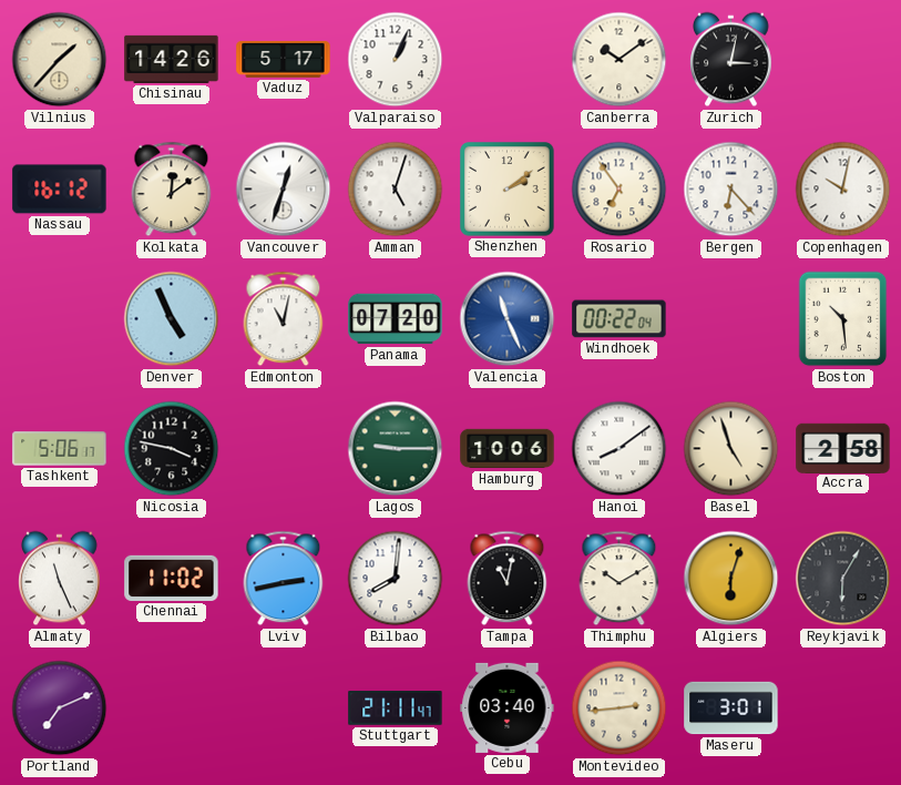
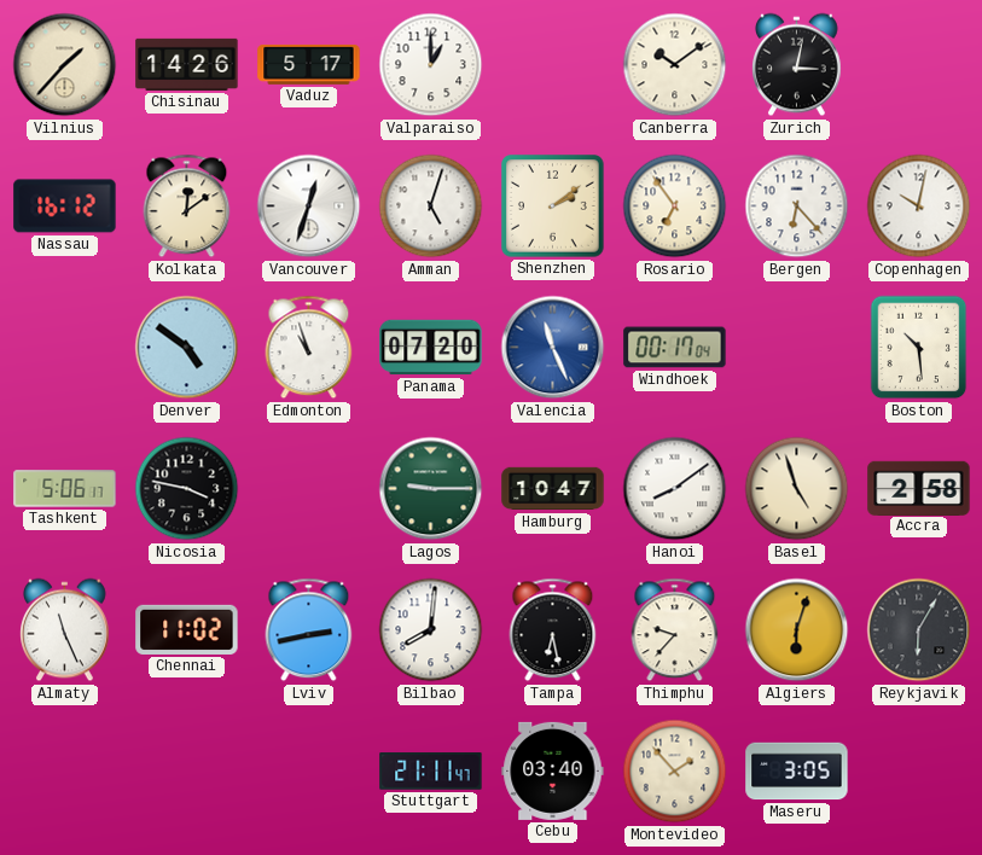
Valparaiso: 1:04 -> 1:00
Denver: 4:56 -> 4:51
Edmonton: 11:02 -> 10:57
Windhoek: 00:22 -> 00:17
Hamburg: 10:06 -> 10:47
Tampa: 11:02 -> 6:28
Thimphu: 10:10 -> 9:37
Portland: 7:11 -> none
Montevideo: 2:44 -> 1:53
Maseru: 3:01 -> 3:05
